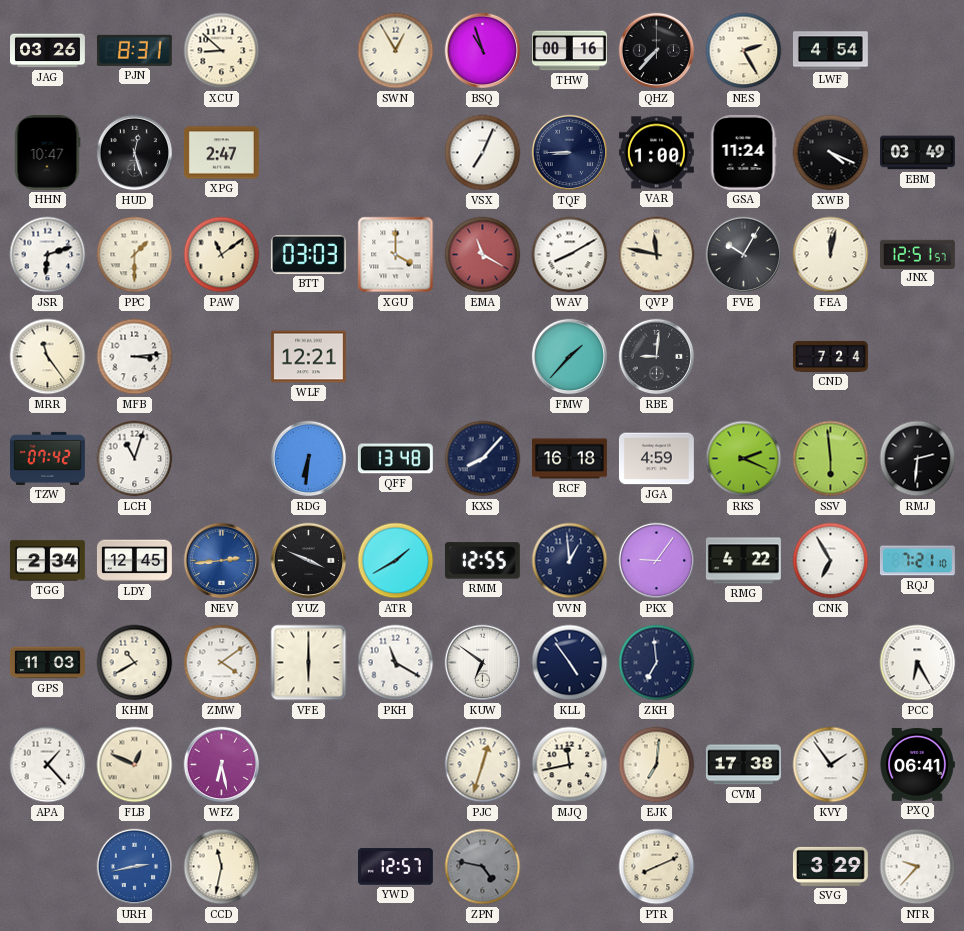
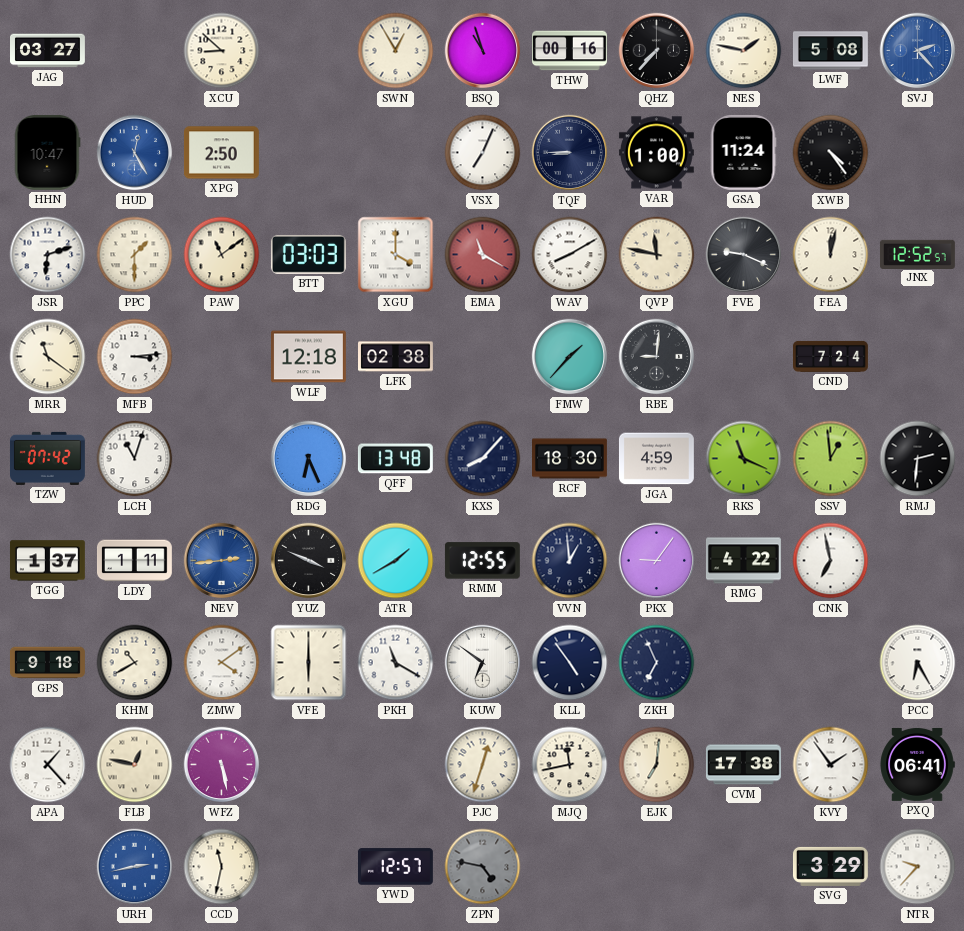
JAG: 03:26 -> 03:27
PJN: 8:31 -> none
NES: 2:25 -> 1:47
LWF: 4:54 -> 5:08
SVJ: none -> 2:23
HUD: 12:27 -> 12:25
HUD dial: black -> blue
XPG: 2:47 -> 2:50
XWB: 4:19 -> 4:24
EBM: 03:49 -> none
FVE: 10:05 -> 9:19
JNX: 12:51 -> 12:52
MRR: 11:24 -> 11:21
WLF: 12:21 -> 12:18
LFK: none -> 02:38
RDG: 6:31 -> 6:26
RCF: 16:18 -> 18:30
RKS: 2:19 -> 11:19
SSV: 5:59 -> 12:59
TGG: 2:34 -> 1:37
LDY: 12:45 -> 1:11
CNK: 6:55 -> 6:58
RQJ: 7:21 -> none
GPS: 11:03 -> 9:18
ZKH: 6:59 -> 6:56
FLB: 12:49 -> 12:47
WFZ: 6:28 -> 5:28
PTR: 8:11 -> none
